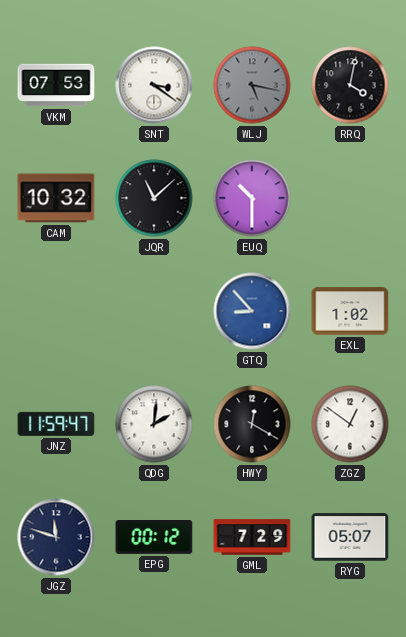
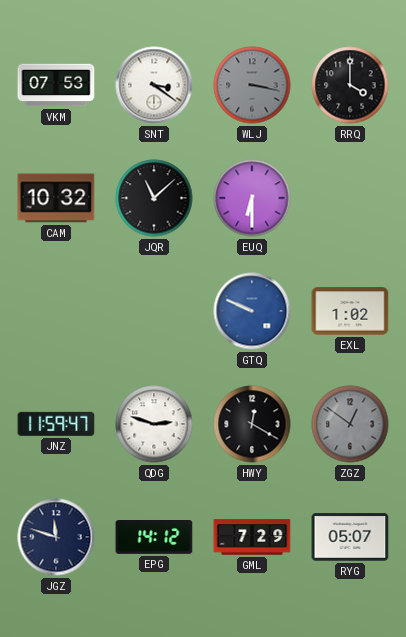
WLJ: 5:17 -> 3:17
RRQ: 4:02 -> 4:00
EUQ: 10:30 -> 6:30
GTQ: 8:53 -> 9:49
QDG: 2:01 -> 2:48
ZGZ dial: white -> grey
EPG: 00:12 -> 14:12
